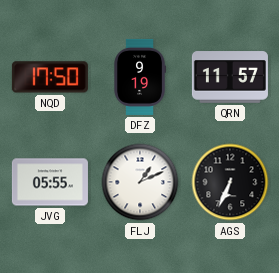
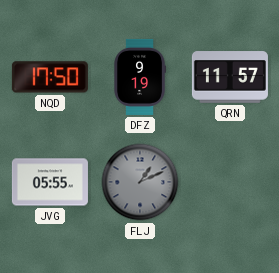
FLJ dial: white -> grey
AGS: 6:34 -> none
